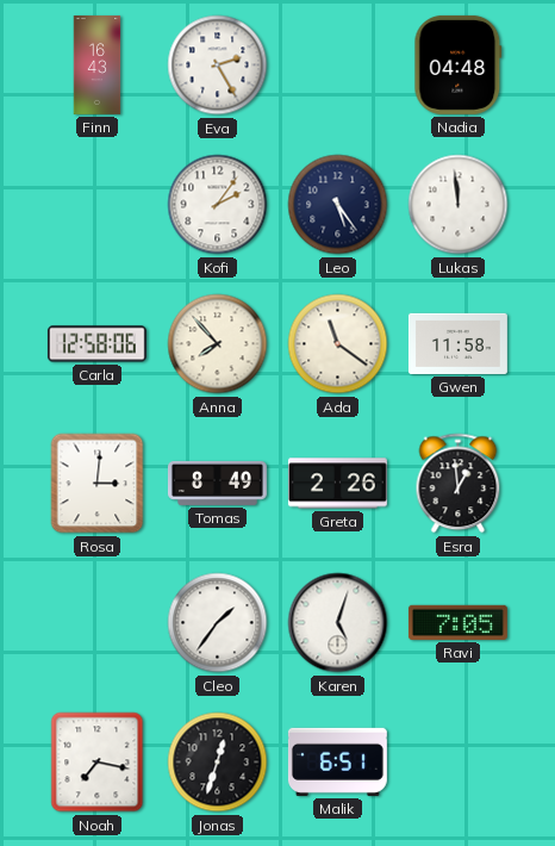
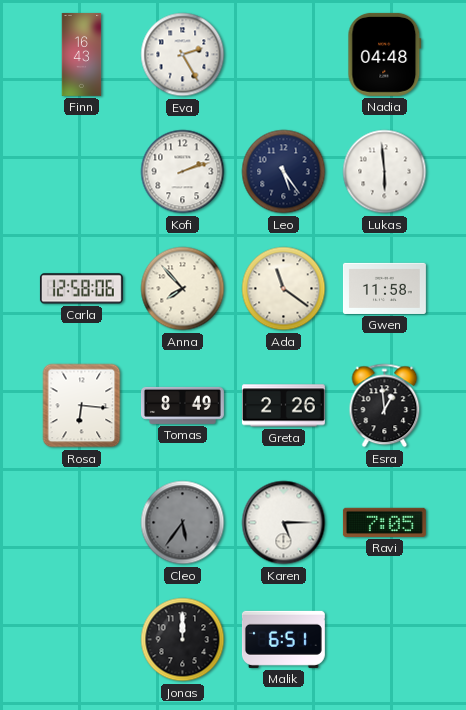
Kofi: 2:06 -> 2:12
Lukas: 11:59 -> 5:59
Rosa: 3:01 -> 6:16
Cleo: 1:36 -> 5:36
Cleo dial: white -> grey
Karen: 5:03 -> 5:15
Noah: 7:17 -> none
Jonas: 12:33 -> 12:00
